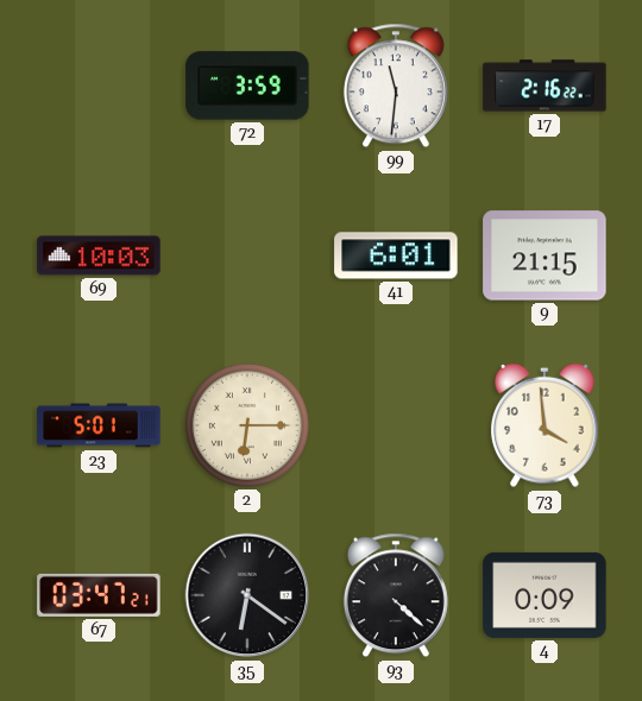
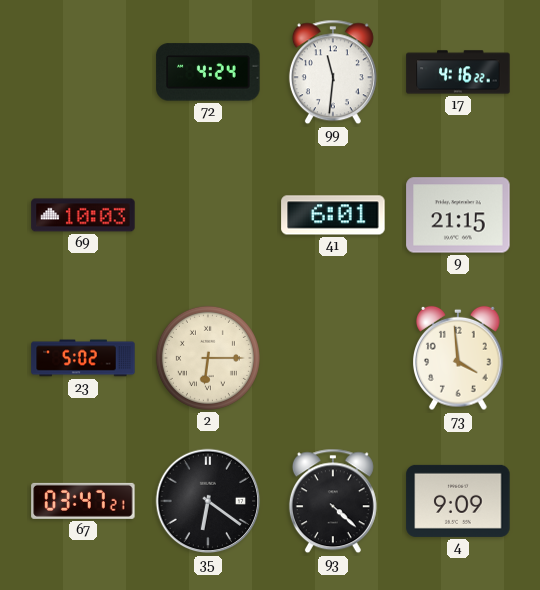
72: 3:59 -> 4:24
17: 2:16 -> 4:16
23: 5:01 -> 5:02
4: 0:09 -> 9:09
